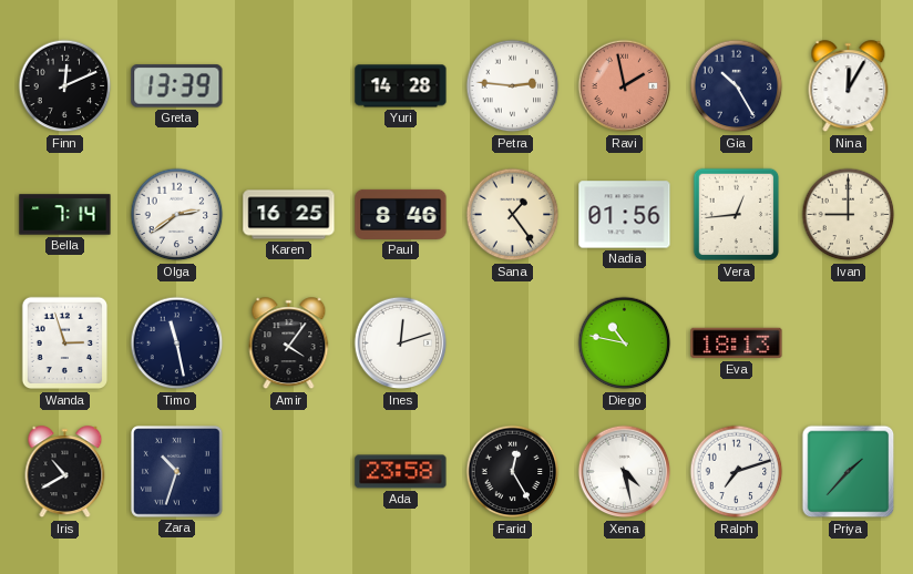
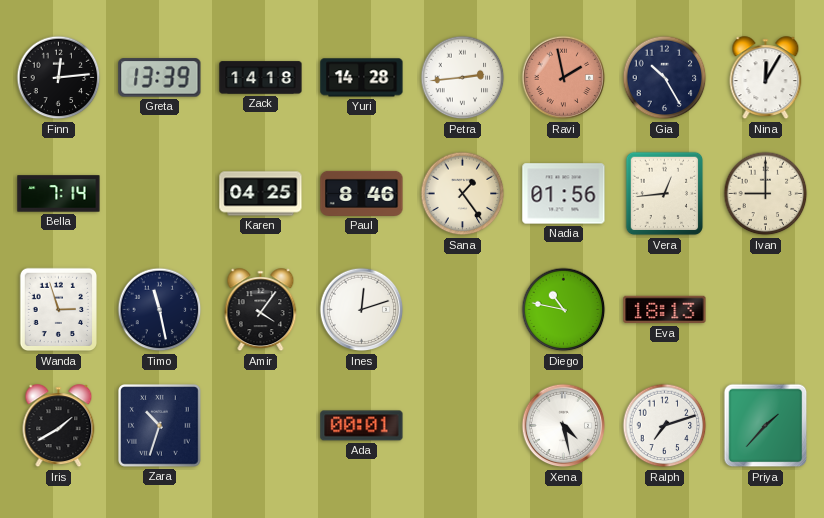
Finn: 12:11 -> 12:14
Zack: none -> 14:18
Petra: 2:46 -> 2:44
Olga: 2:39 -> none
Karen: 16:25 -> 04:25
Iris: 10:40 -> 1:40
Ada: 23:58 -> 00:01
Farid: 12:25 -> none
